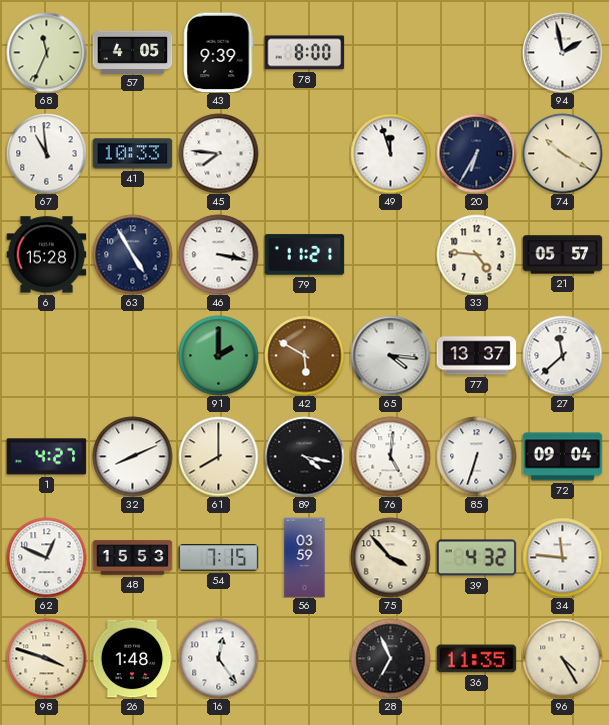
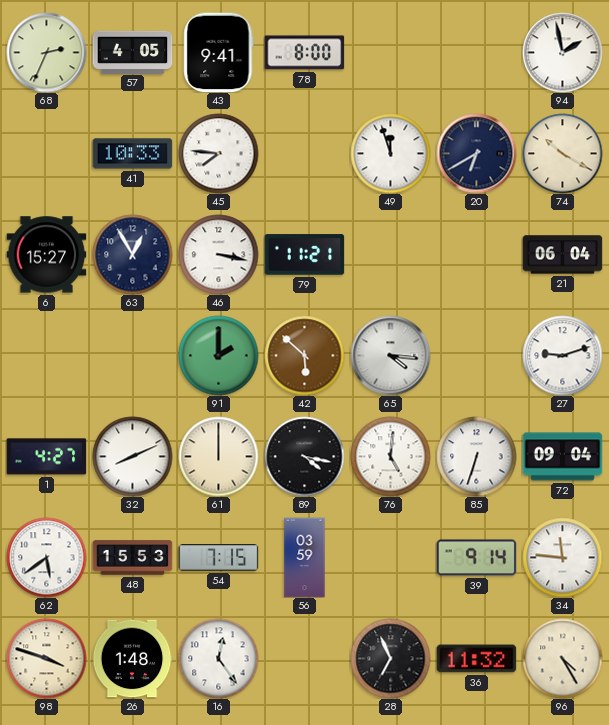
68: 11:34 -> 2:34
43: 9:39 -> 9:41
67: 10:59 -> none
20: 6:35 -> 6:40
6: 15:28 -> 15:27
63: 4:55 -> 12:55
33: 4:46 -> none
21: 05:57 -> 06:04
42: 5:50 -> 5:52
77: 13:37 -> none
27: 11:38 -> 9:12
61: 8:00 -> 12:00
62: 12:49 -> 5:39
75: 3:53 -> none
39: 4:32 -> 9:14
36: 11:35 -> 11:32
